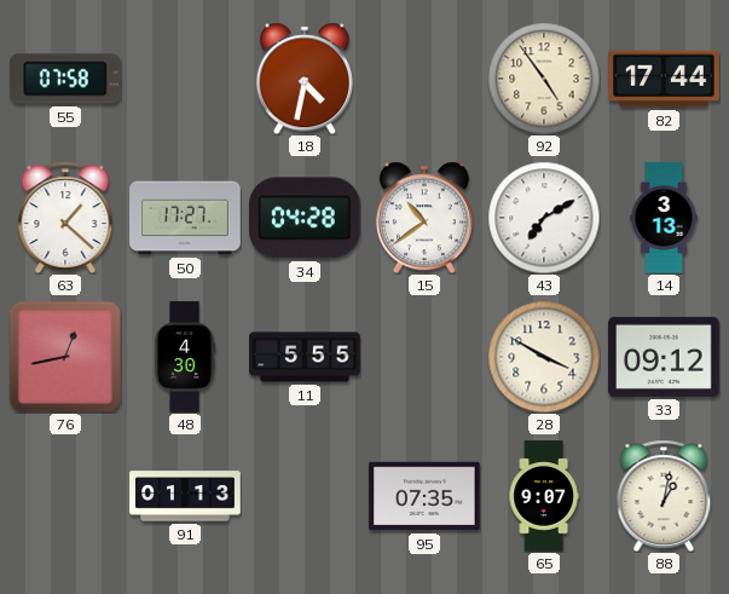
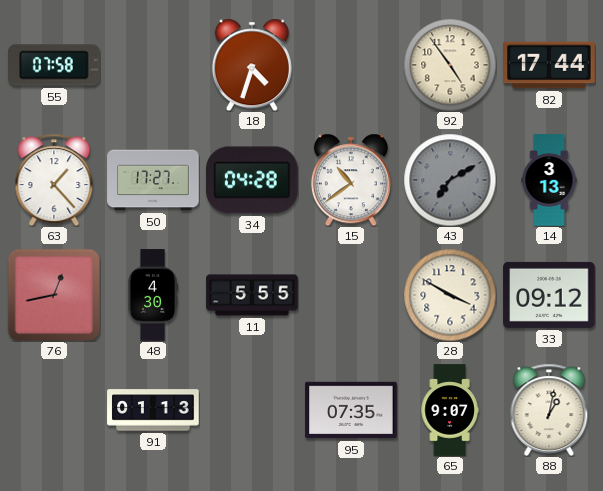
18: 4:32 -> 4:33
63: 1:22 -> 1:23
43 dial: white -> grey
